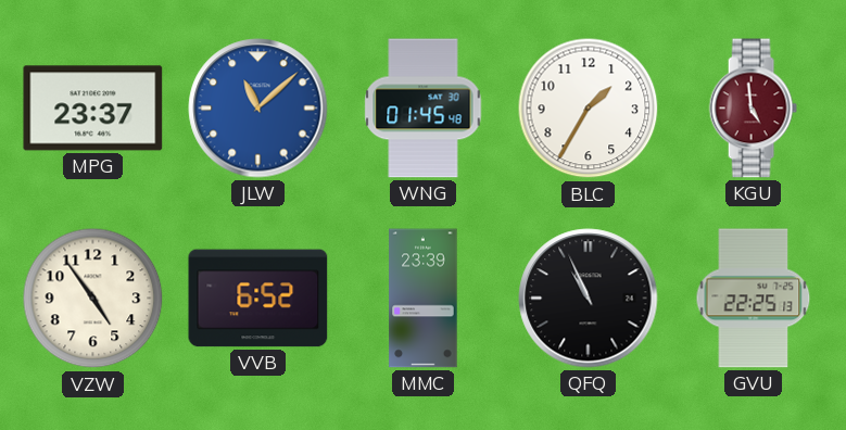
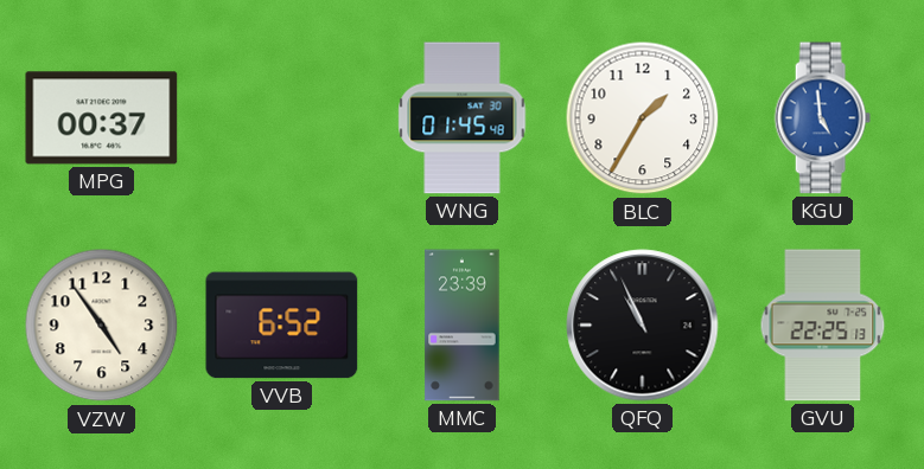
MPG: 23:37 -> 00:37
JLW: 11:08 -> none
KGU dial: burgundy -> blue
